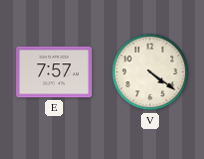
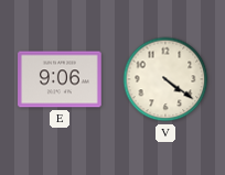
E: 7:57 -> 9:06
